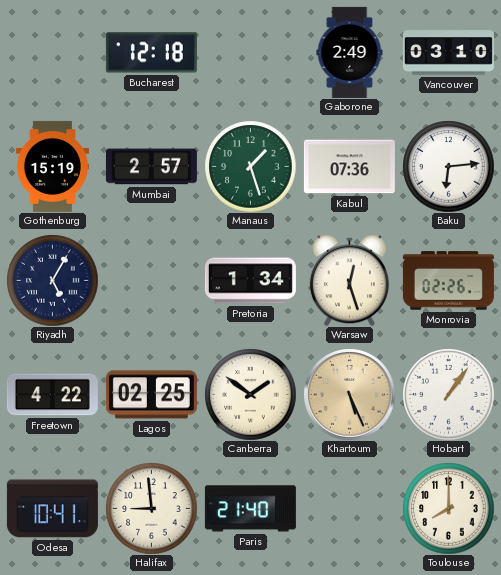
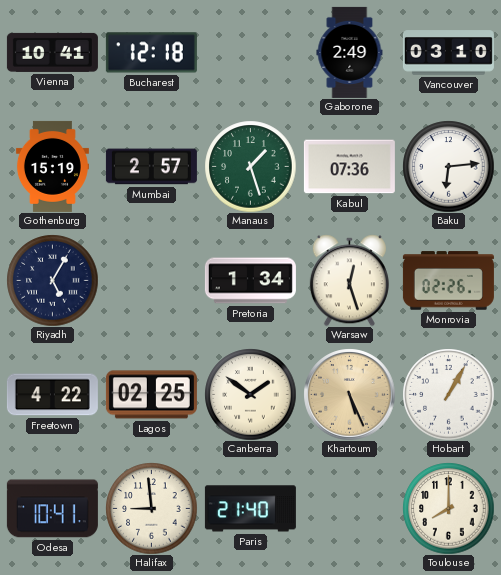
Vienna: none -> 10:41
Hobart: 1:06 -> 1:05
